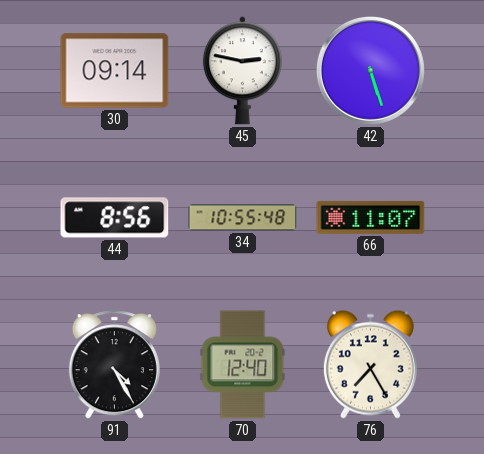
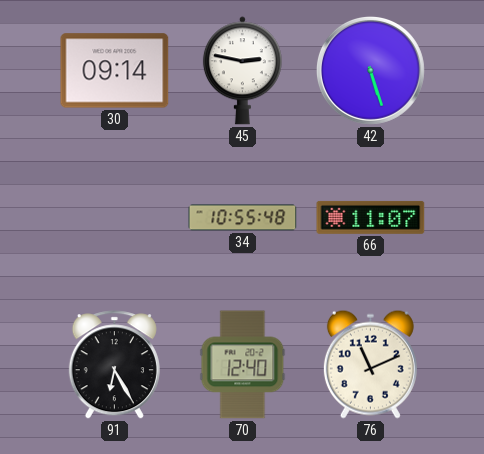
44: 8:56 -> none
91: 4:25 -> 6:25
76: 7:25 -> 11:11
